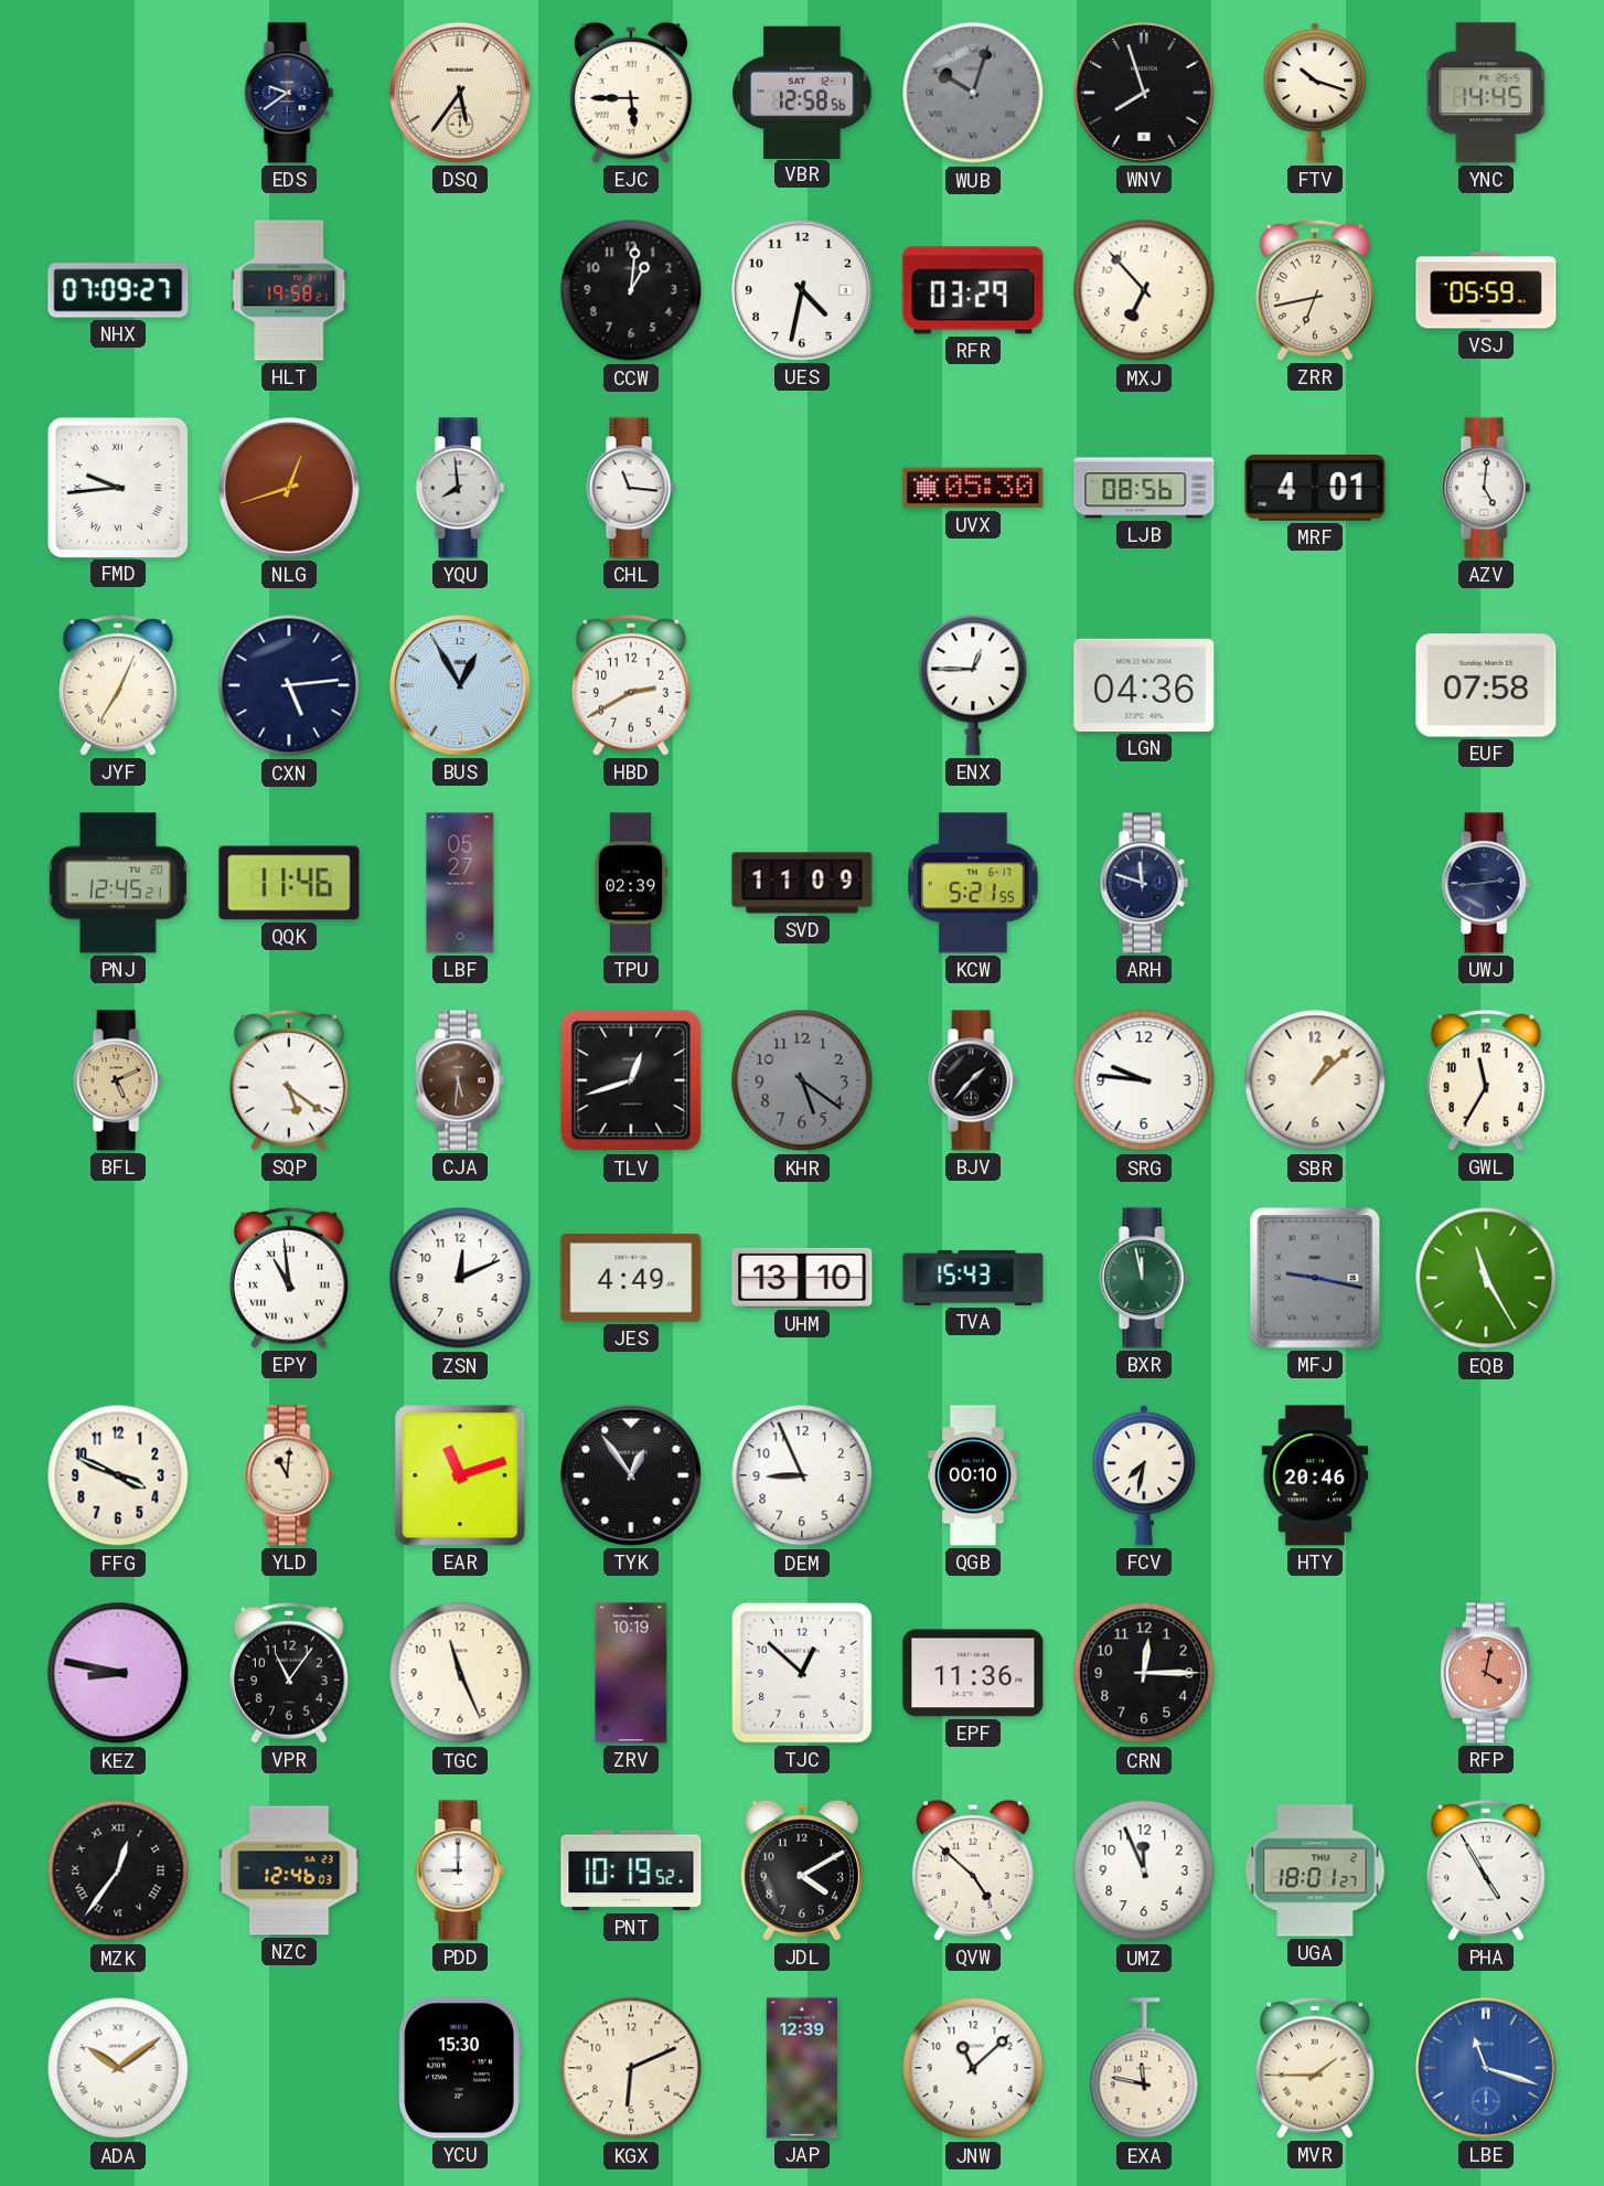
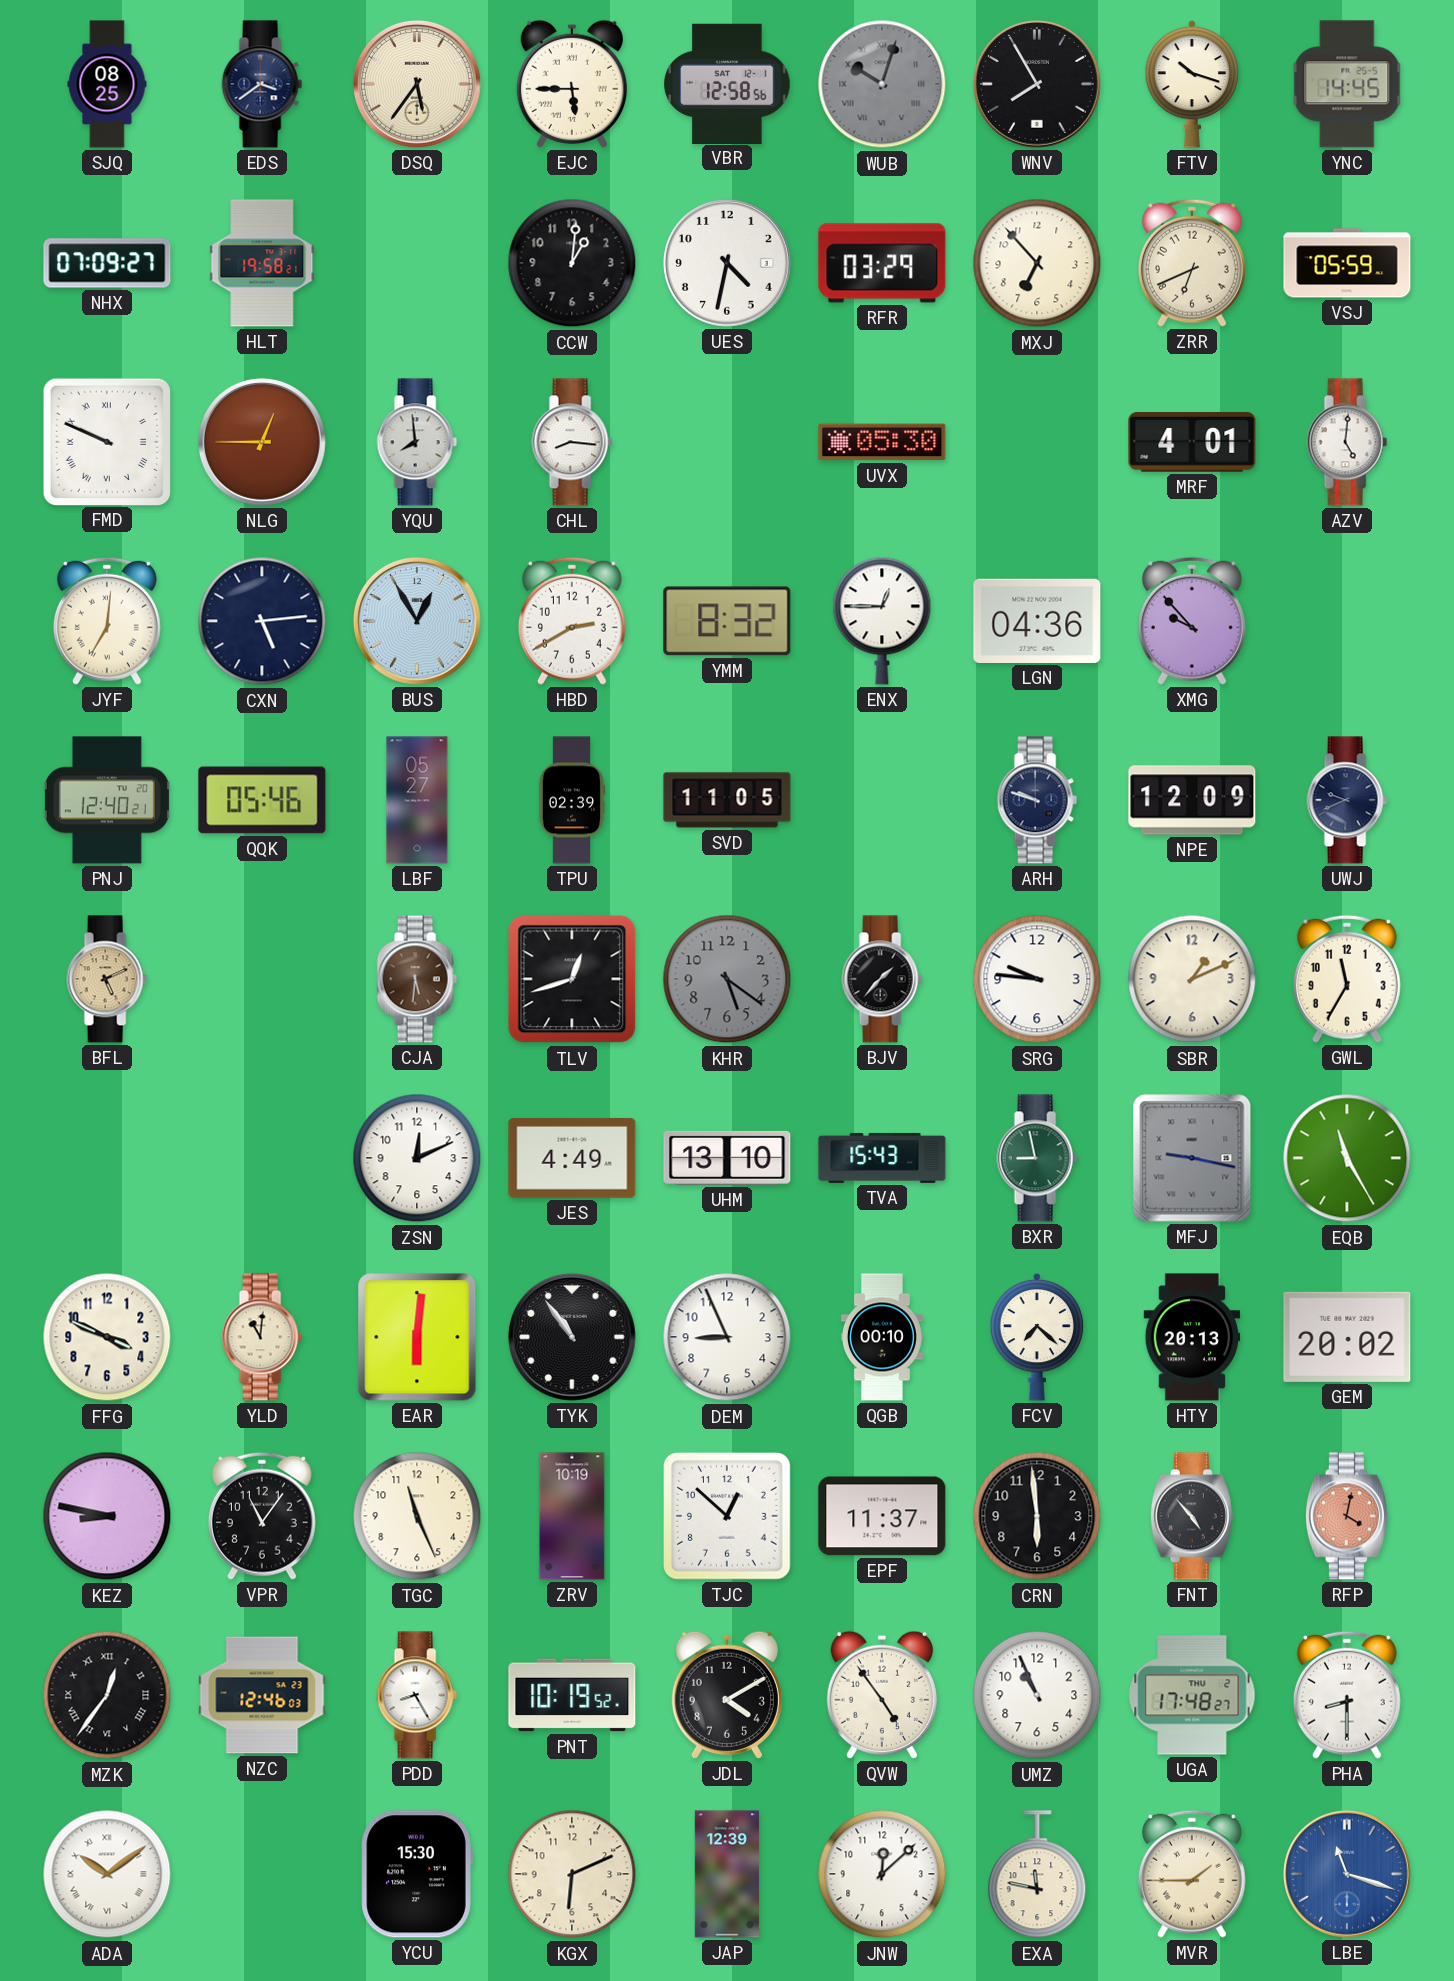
SJQ: none -> 08:25
EDS: 9:39 -> 3:39
WNV: 7:57 -> 7:55
ZRR: 6:43 -> 6:41
FMD: 9:44 -> 9:49
NLG: 12:42 -> 12:45
CHL: 11:16 -> 8:16
LJB: 08:56 -> none
JYF: 7:04 -> 7:01
YMM: none -> 8:32
XMG: none -> 9:53
EUF: 07:58 -> none
PNJ: 12:45 -> 12:40
QQK: 11:46 -> 05:46
SVD: 11:09 -> 11:05
KCW: 5:21 -> none
ARH: 11:48 -> 9:48
NPE: none -> 12:09
UWJ: 2:44 -> 9:41
SQP: 5:21 -> none
SBR: 1:08 -> 1:11
EPY: 10:59 -> none
BXR: 11:58 -> 8:58
EAR: 11:12 -> 6:01
TYK: 12:54 -> 10:54
FCV: 7:32 -> 7:22
HTY: 20:46 -> 20:13
GEM: none -> 20:02
EPF: 11:36 -> 11:37
CRN: 12:15 -> 5:59
FNT: none -> 4:53
PDD: 9:00 -> 8:25
QVW: 4:52 -> 4:54
UMZ: 11:56 -> 10:56
UGA: 18:01 -> 17:48
PHA: 4:55 -> 8:30
JNW: 11:08 -> 12:08
